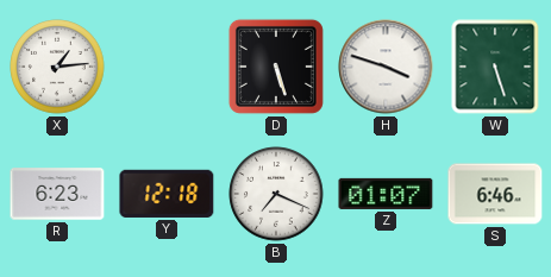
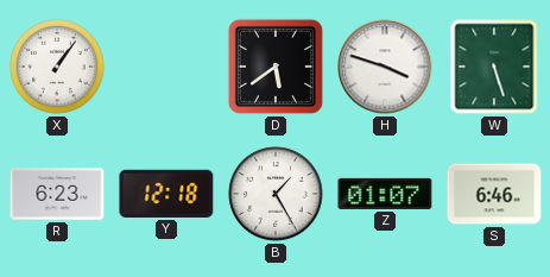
X: 1:14 -> 1:06
D: 5:27 -> 5:39
B: 7:19 -> 1:25
